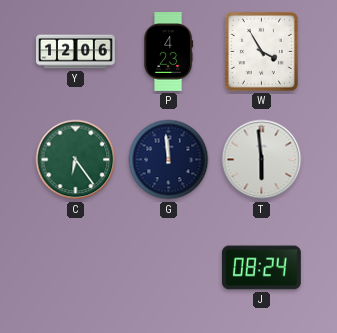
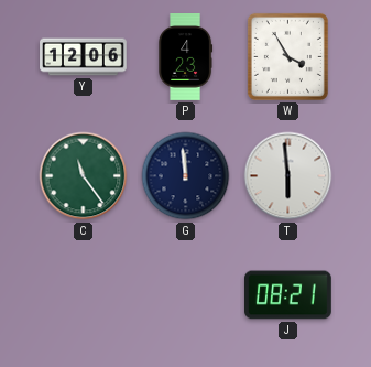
C: 6:24 -> 11:24
J: 08:24 -> 08:21
